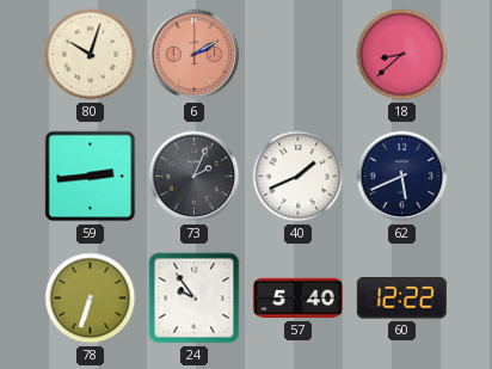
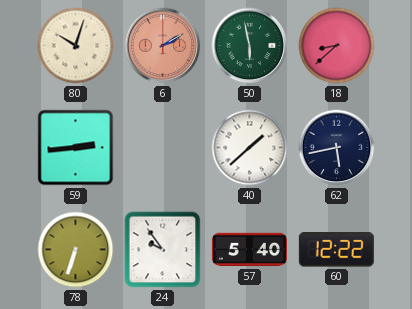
50: none -> 5:58
73: 2:04 -> none
40: 1:41 -> 1:38
62: 5:41 -> 5:43
